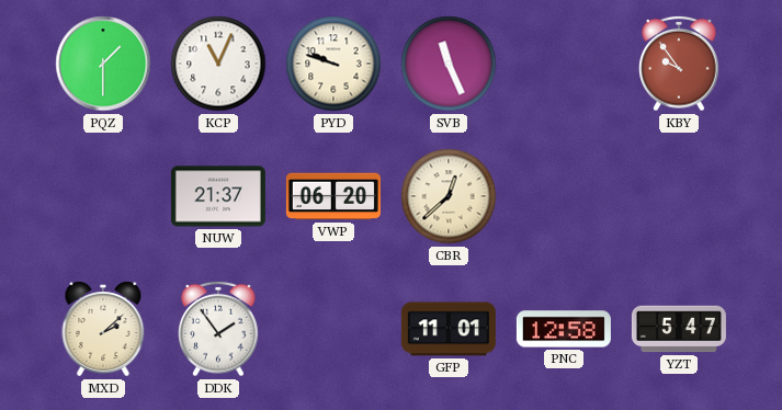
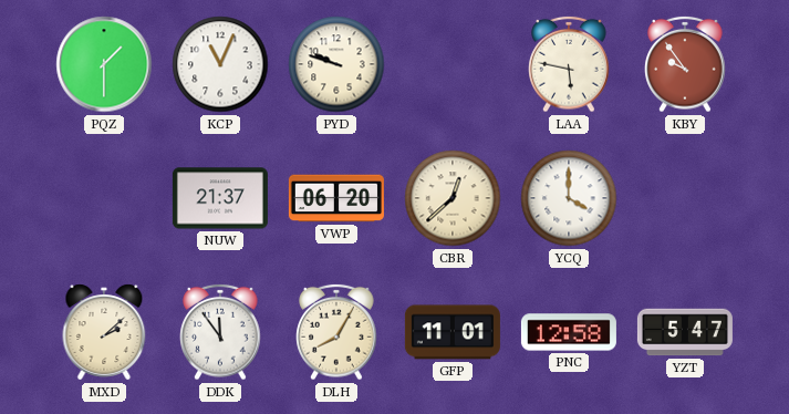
SVB: 11:26 -> none
LAA: none -> 5:47
YCQ: none -> 4:00
DDK: 1:54 -> 11:54
DLH: none -> 8:05
